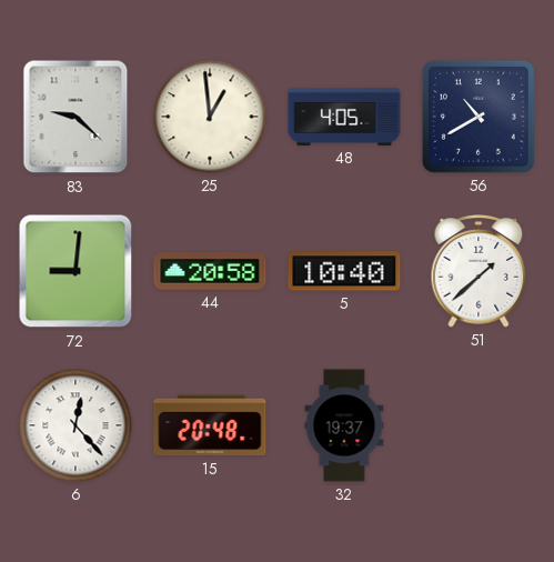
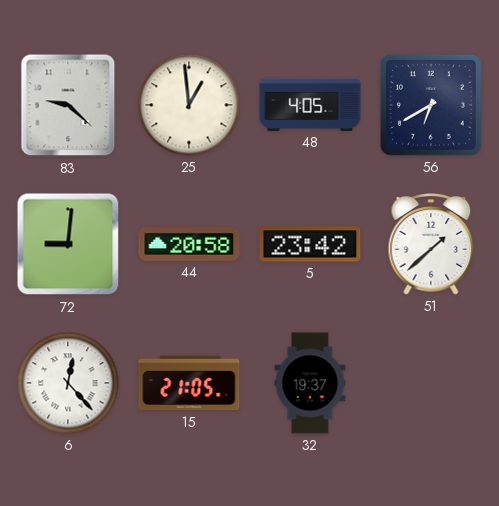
56: 10:40 -> 6:40
5: 10:40 -> 23:42
15: 20:48 -> 21:05
